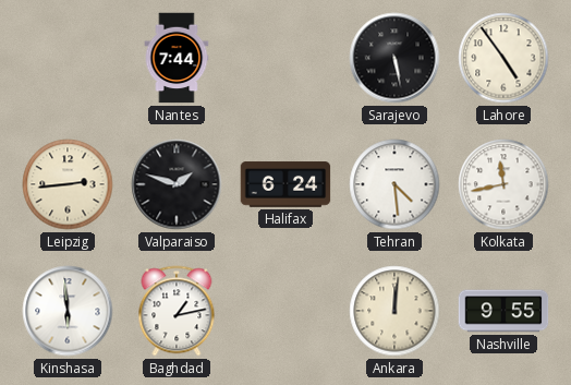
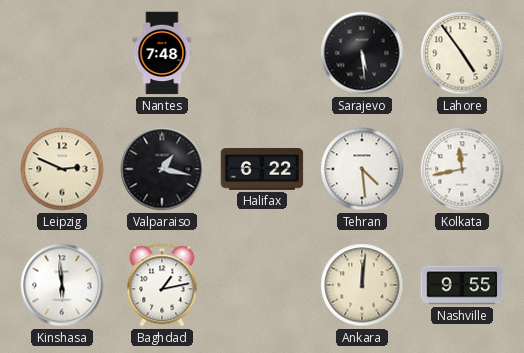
Nantes: 7:44 -> 7:48
Sarajevo: 5:28 -> 5:29
Leipzig: 2:44 -> 2:49
Valparaiso: 1:48 -> 1:17
Halifax: 6:24 -> 6:22
